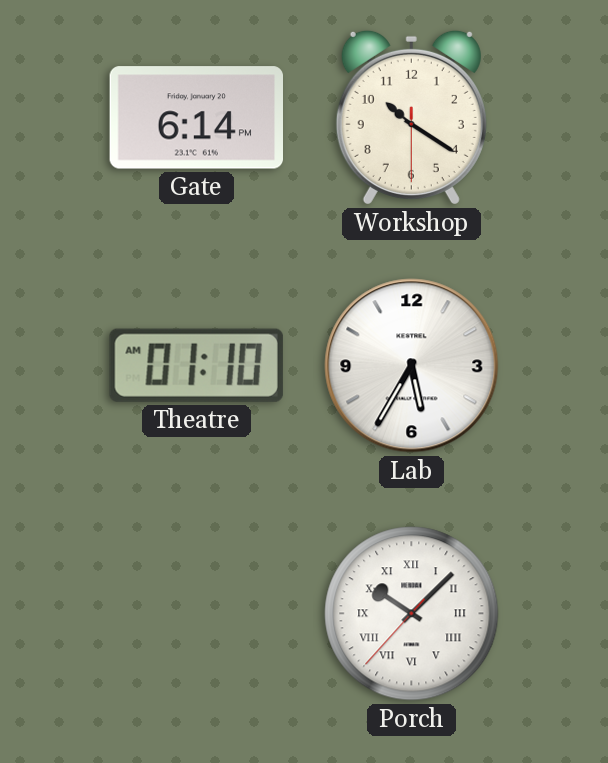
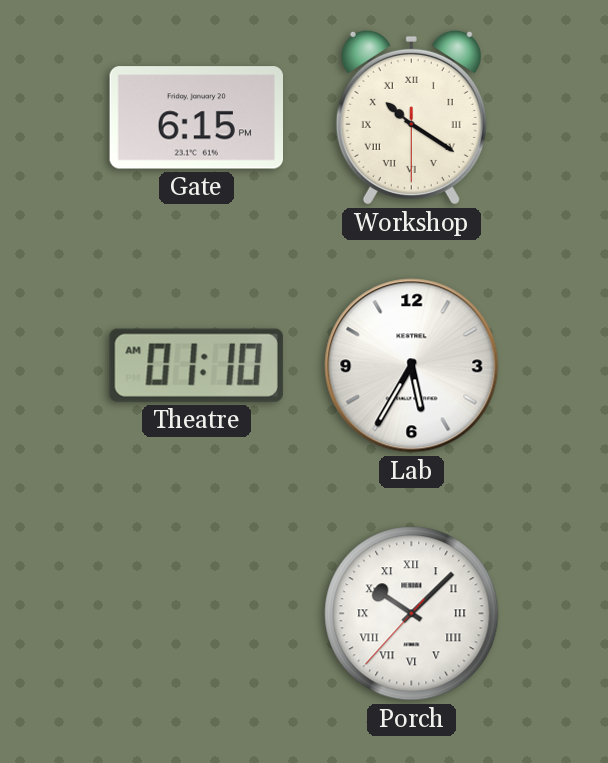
Gate: 6:14 -> 6:15
Workshop numerals: Arabic -> Roman
